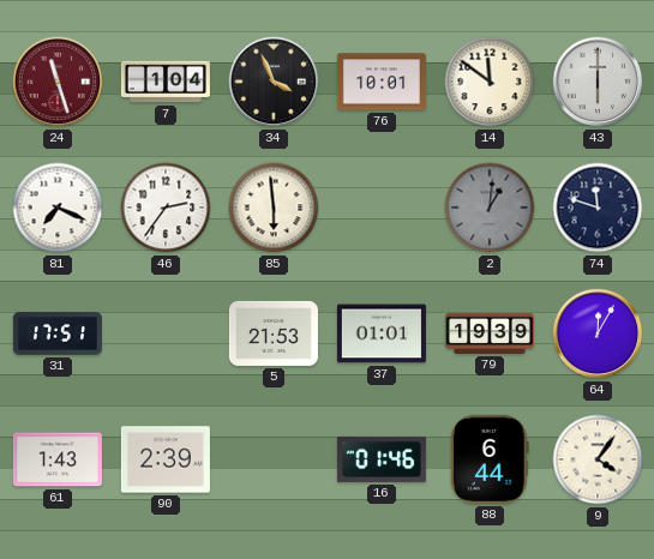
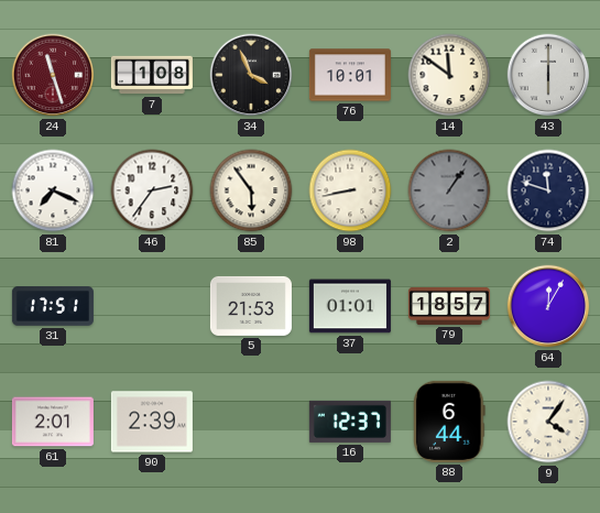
7: 1:04 -> 1:08
85: 5:59 -> 5:54
98: none -> 8:43
2: 1:01 -> 1:06
79: 19:39 -> 18:57
61: 1:43 -> 2:01
16: 01:46 -> 12:37
